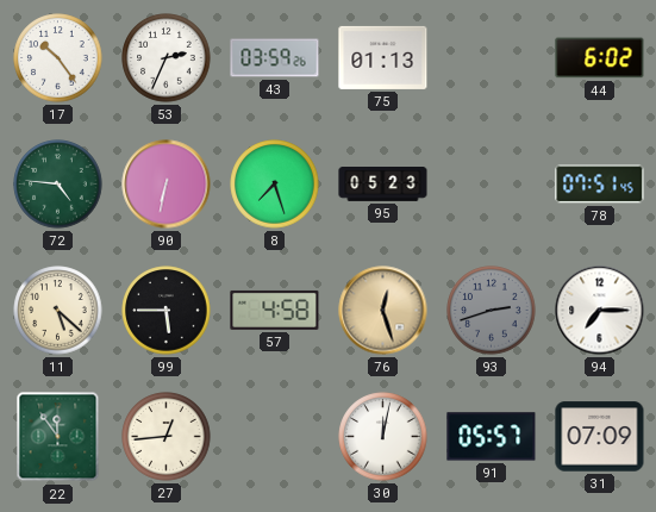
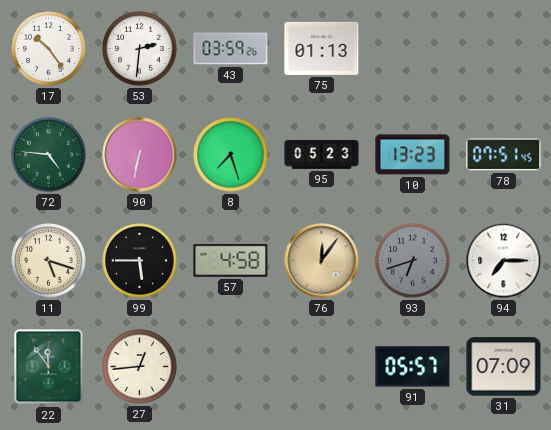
53: 2:34 -> 2:31
44: 6:02 -> none
10: none -> 13:23
11: 5:22 -> 5:18
76: 12:27 -> 12:06
93: 2:42 -> 6:42
30: 12:02 -> none
